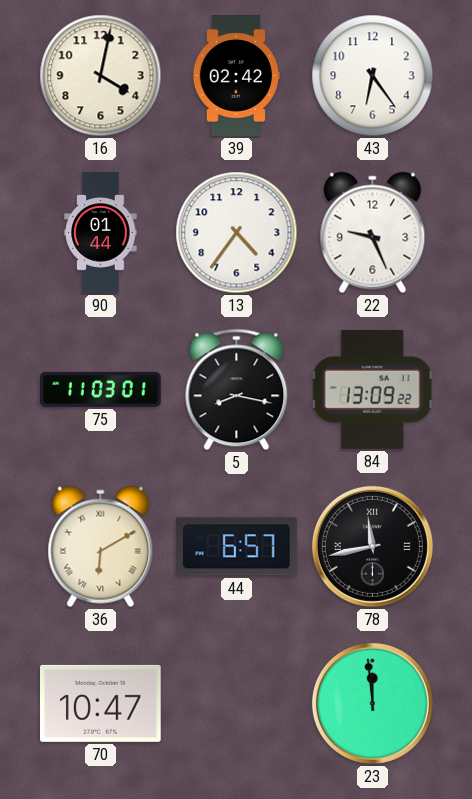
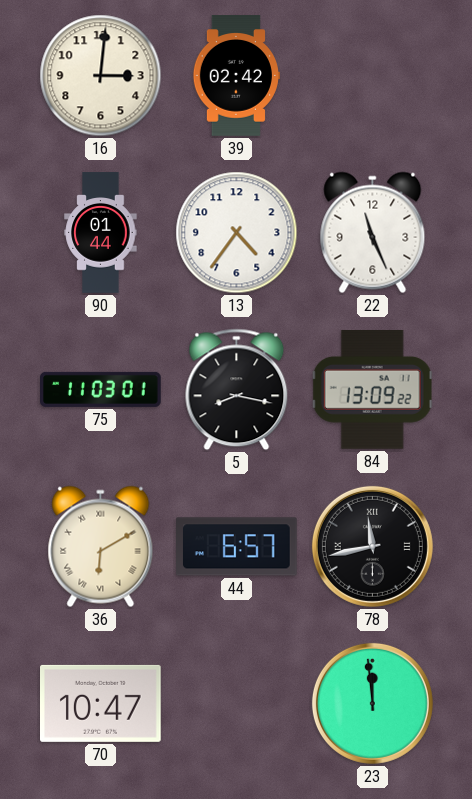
16: 4:02 -> 3:01
43: 6:24 -> none
22: 9:26 -> 11:26
